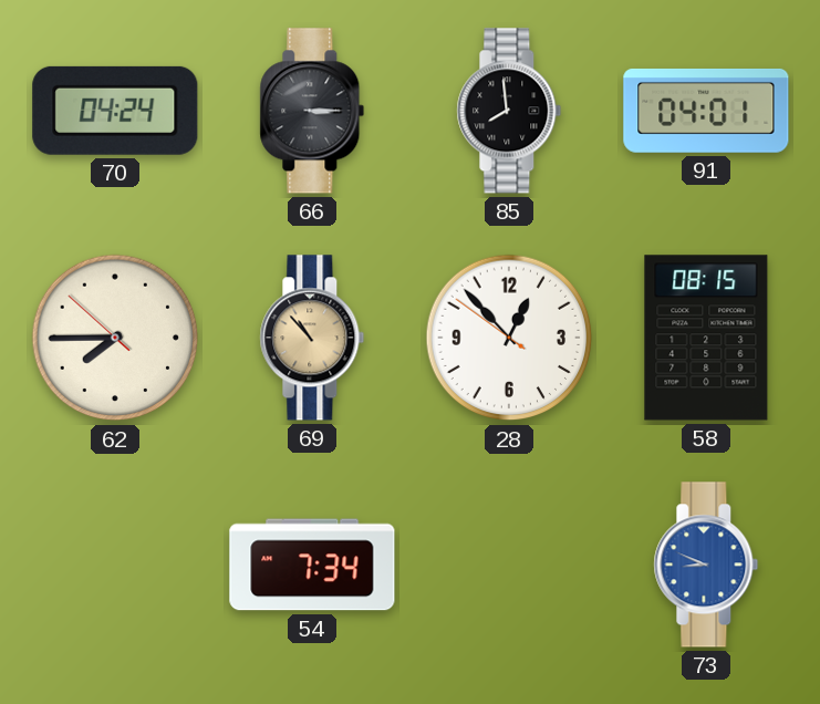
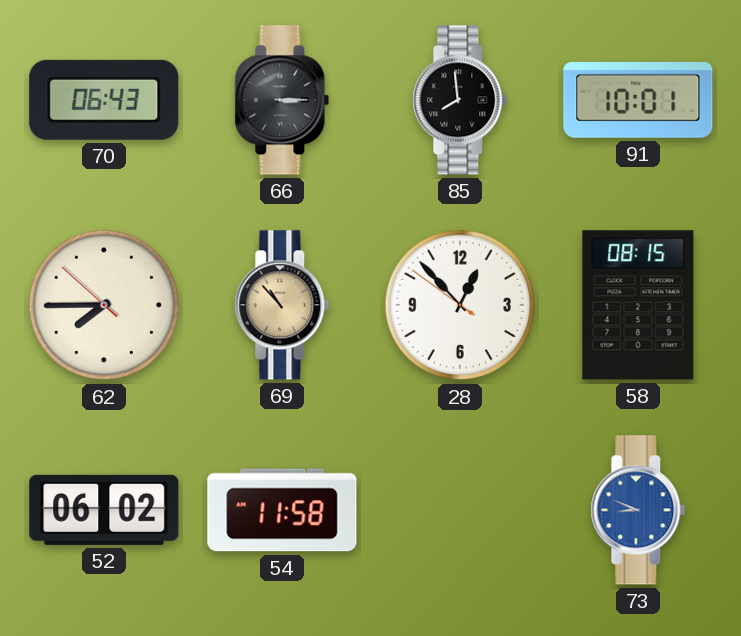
70: 04:24 -> 06:43
91: 04:01 -> 10:01
52: none -> 06:02
54: 7:34 -> 11:58
